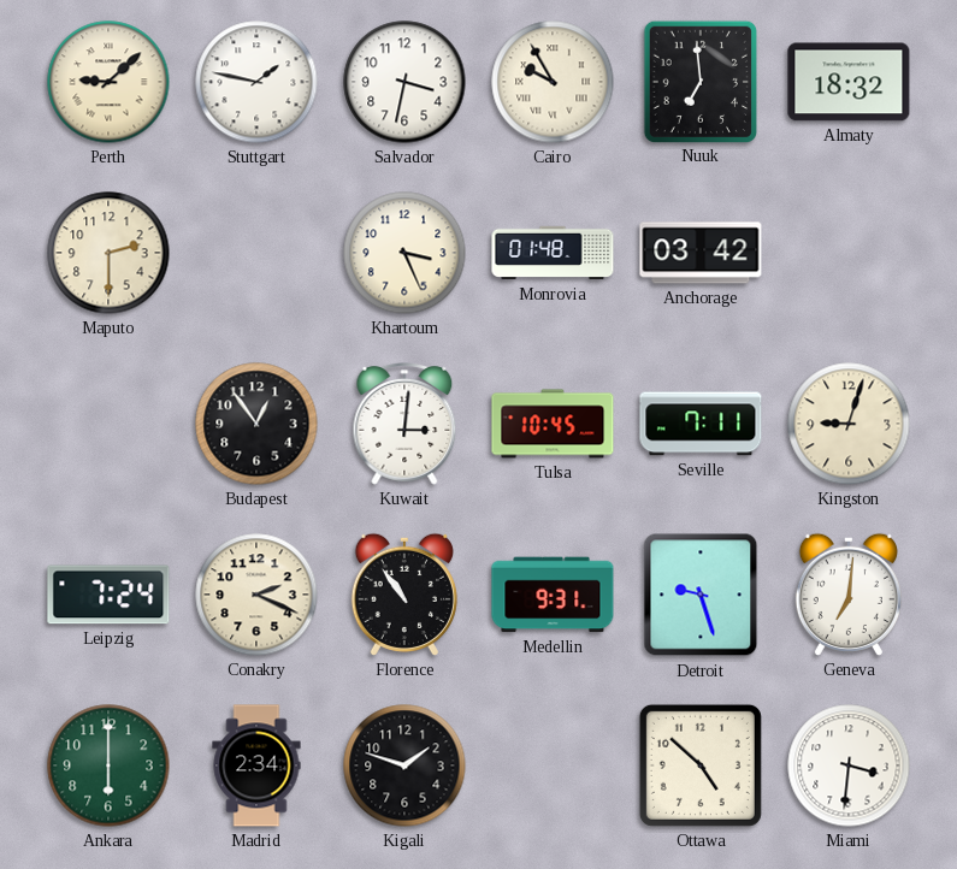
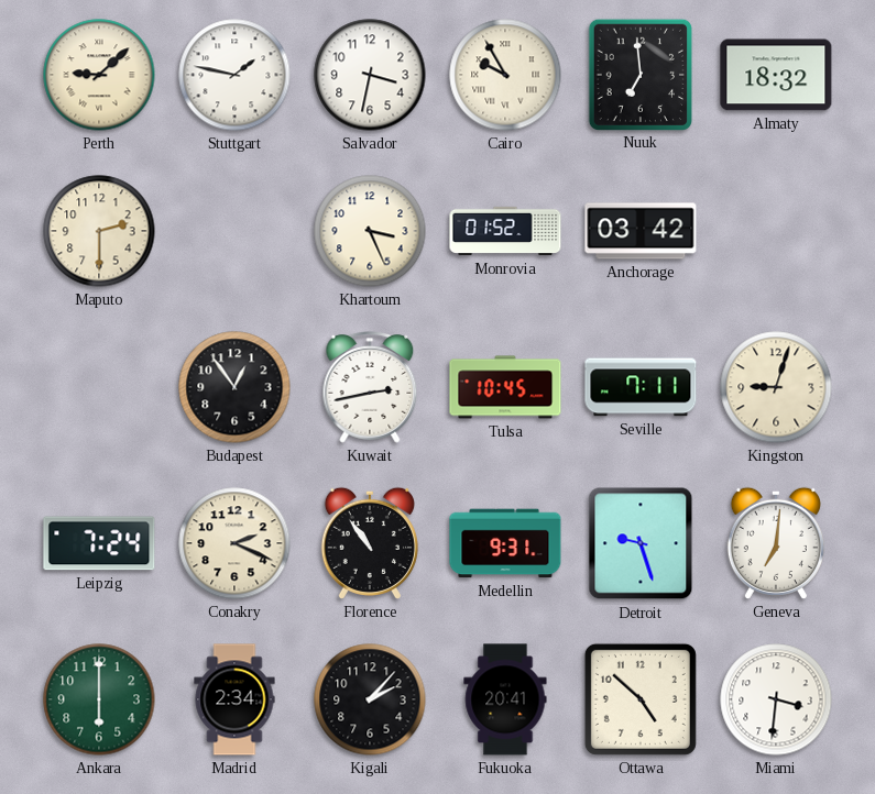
Monrovia: 01:48 -> 01:52
Kuwait: 3:01 -> 2:43
Kigali: 1:48 -> 2:07
Fukuoka: none -> 20:41
